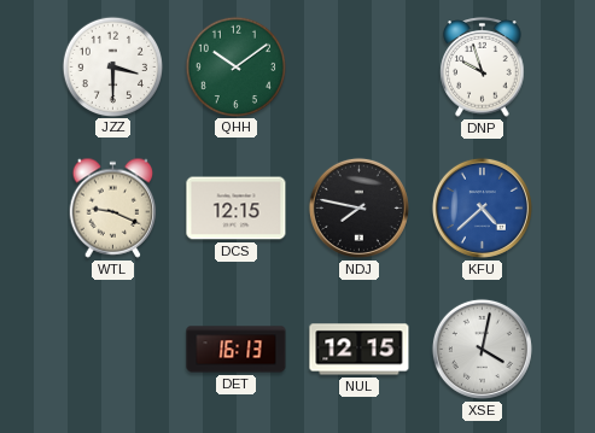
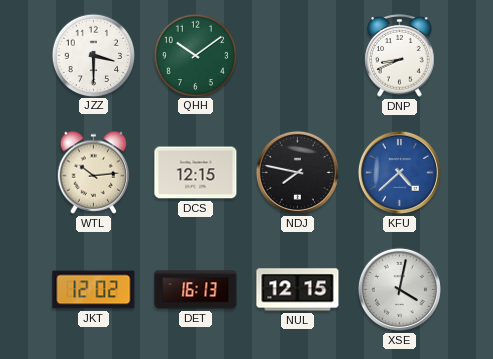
DNP: 9:57 -> 8:41
WTL: 9:19 -> 10:14
JKT: none -> 12:02
